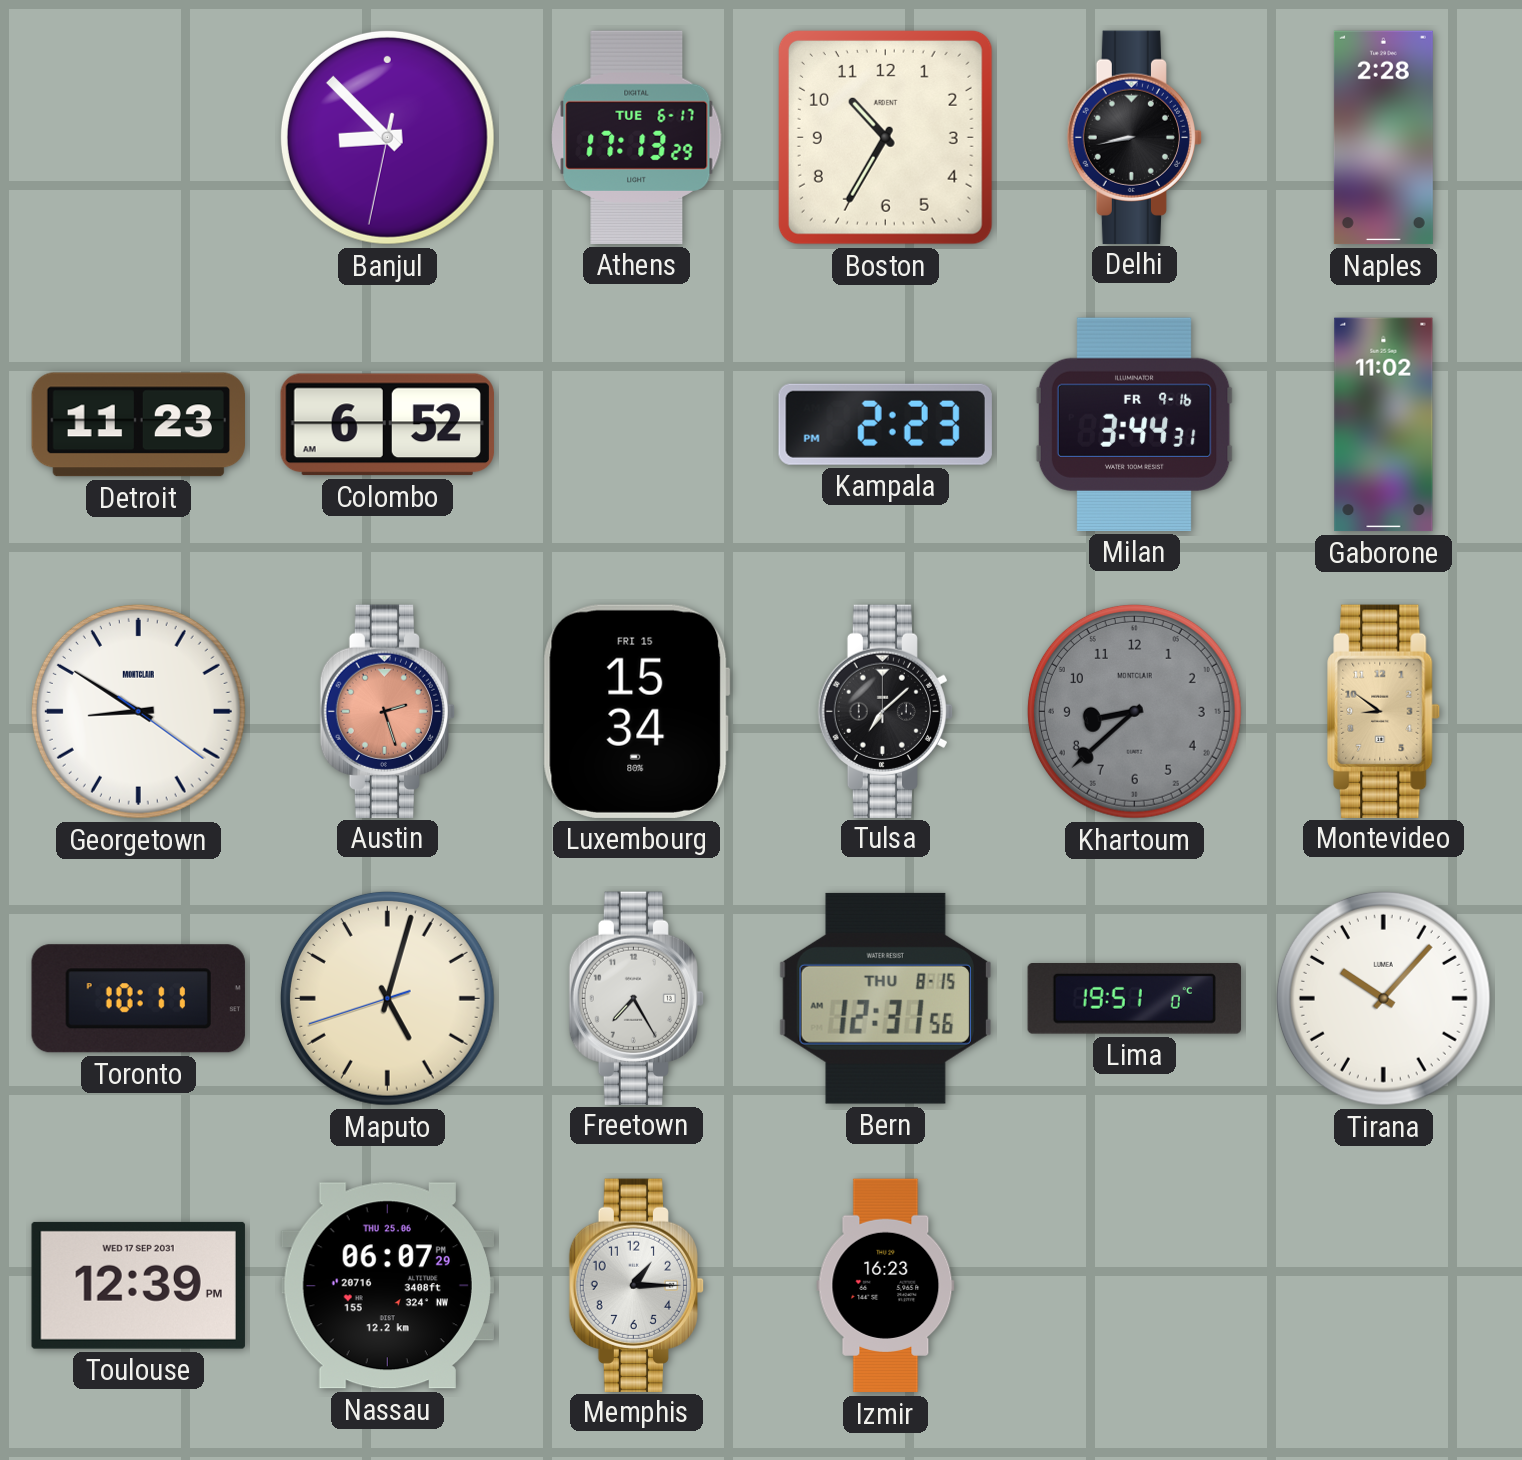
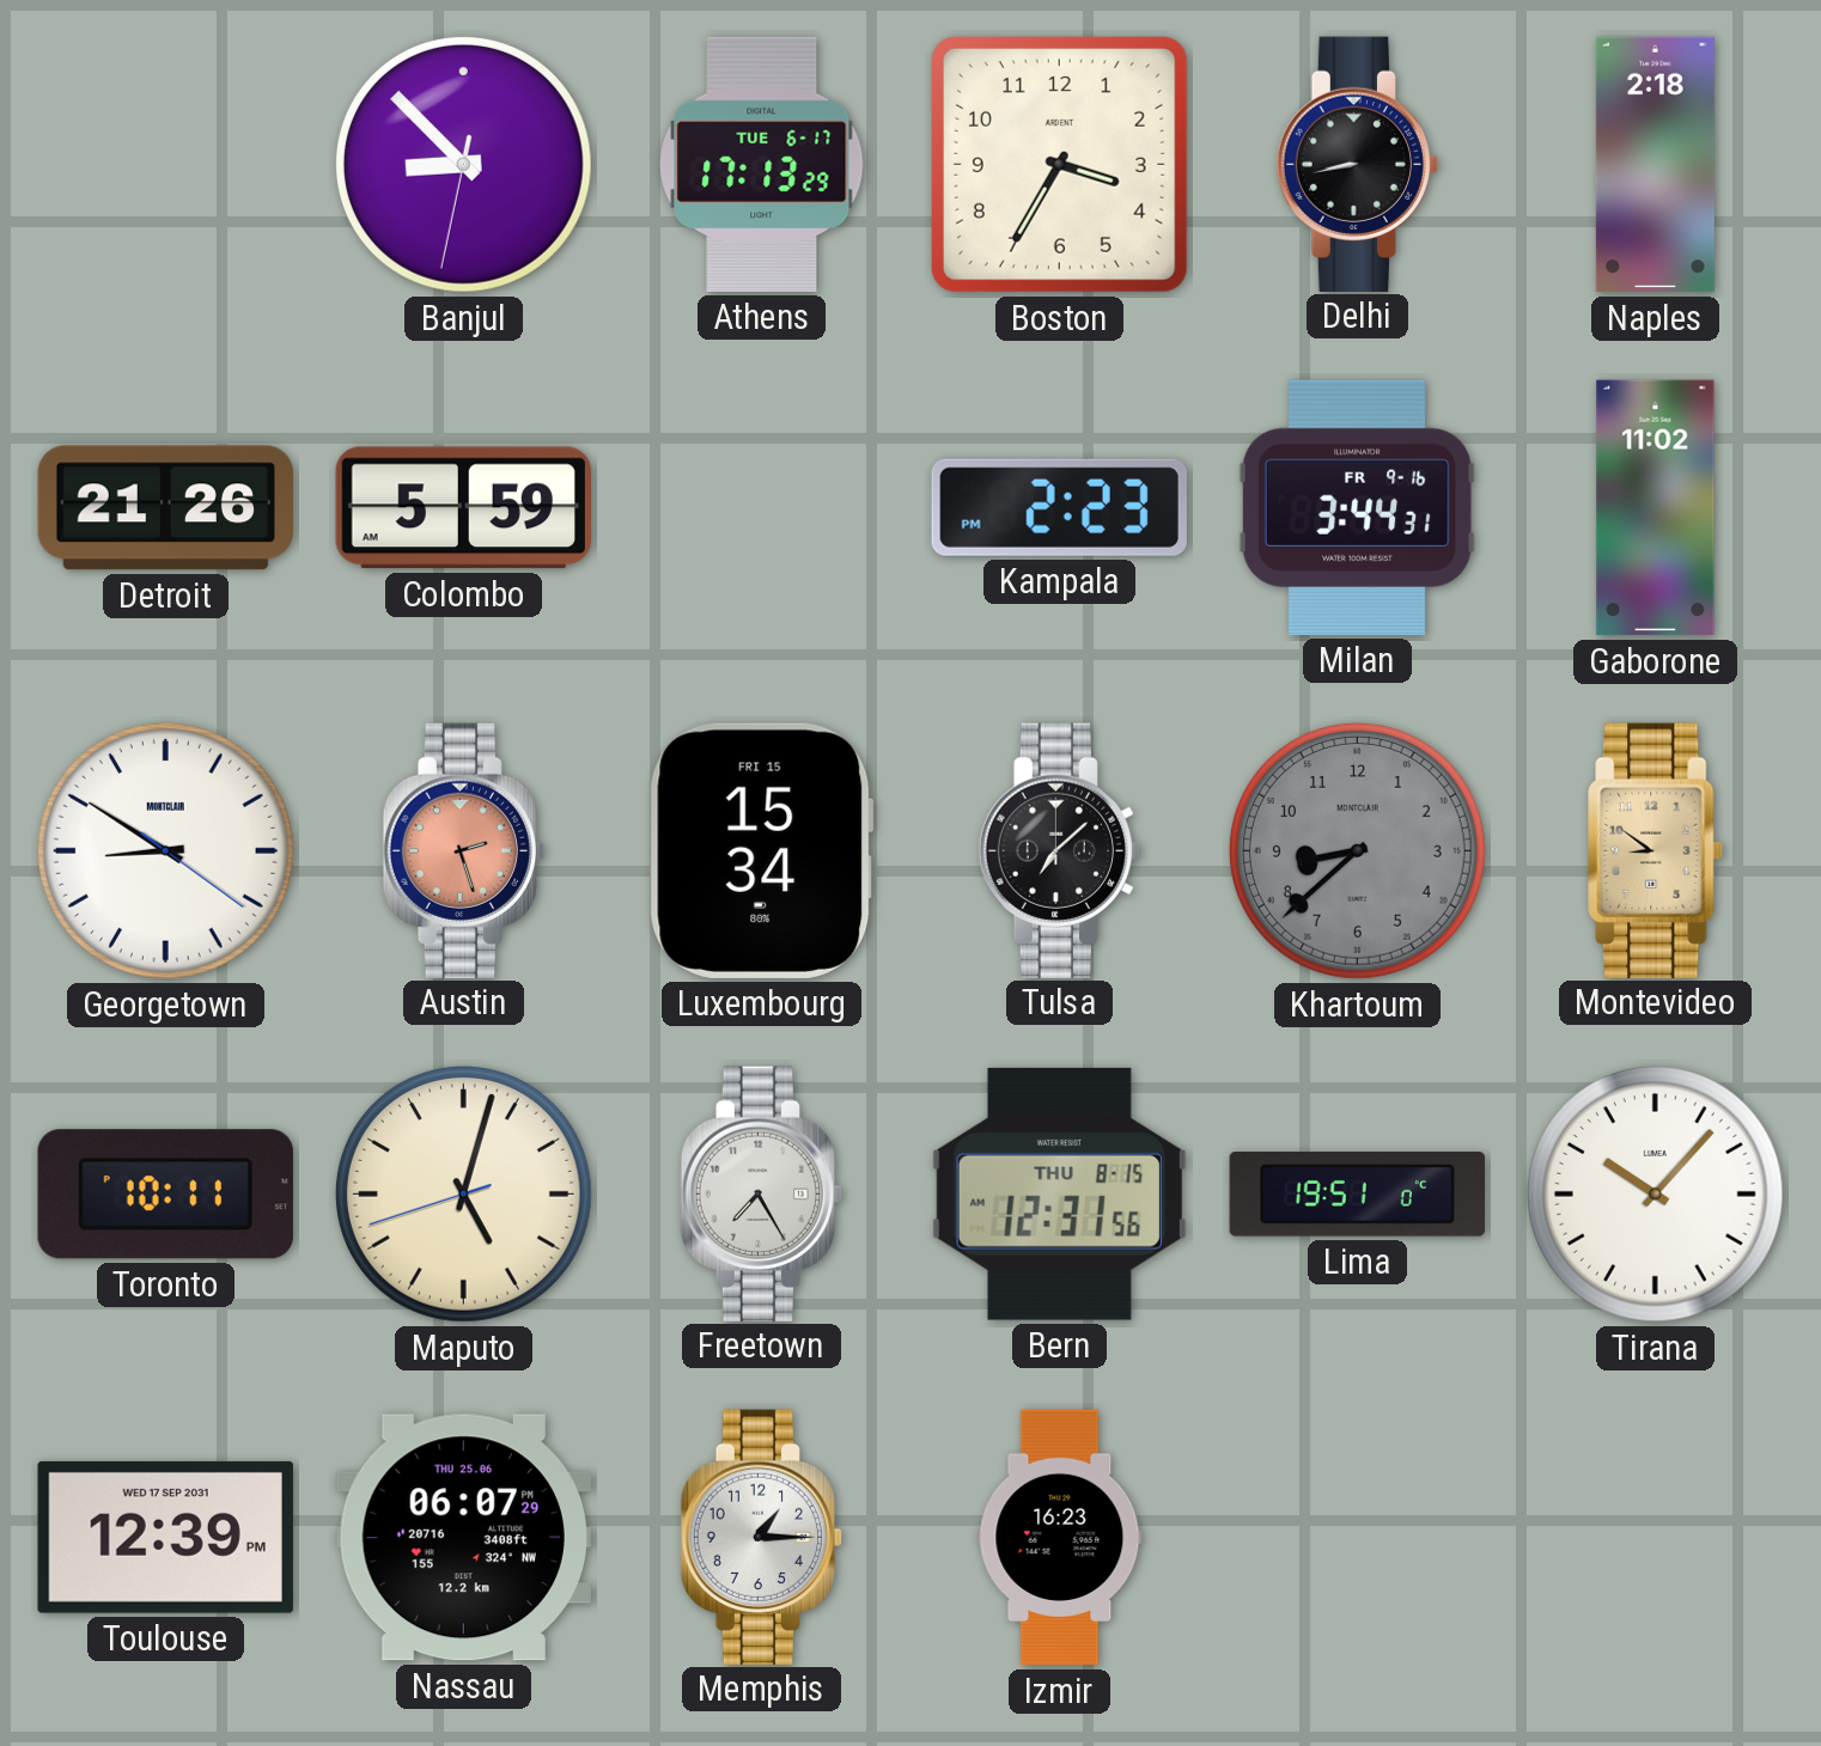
Boston: 10:35 -> 3:35
Naples: 2:28 -> 2:18
Detroit: 11:23 -> 21:26
Colombo: 6:52 -> 5:59
